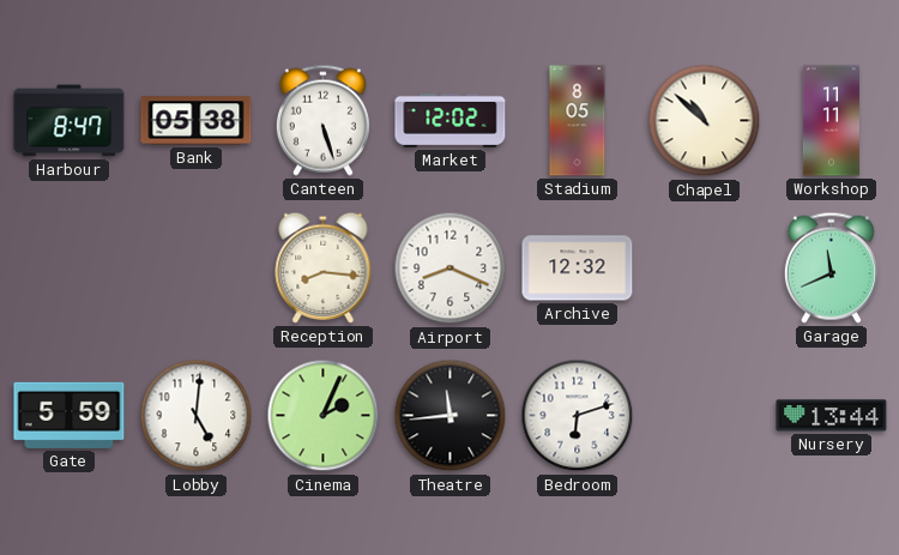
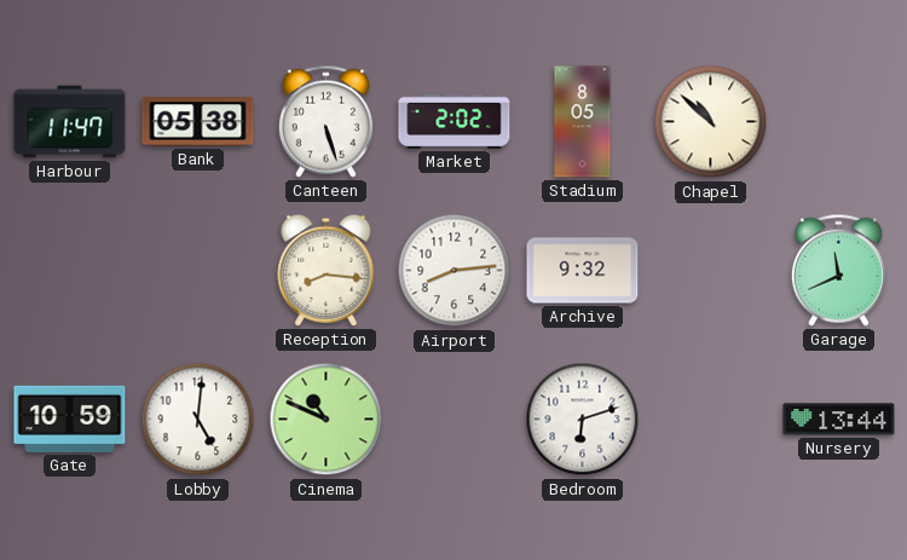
Harbour: 8:47 -> 11:47
Market: 12:02 -> 2:02
Workshop: 11:11 -> none
Airport: 8:19 -> 8:14
Archive: 12:32 -> 9:32
Gate: 5:59 -> 10:59
Cinema: 2:04 -> 10:49
Theatre: 11:44 -> none
